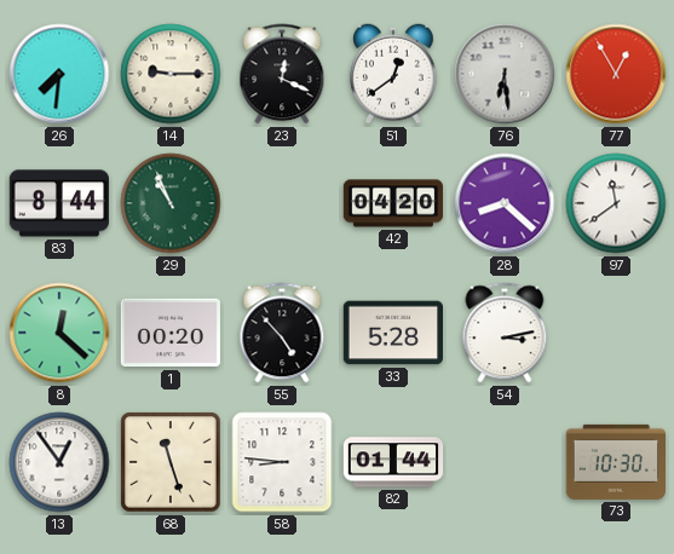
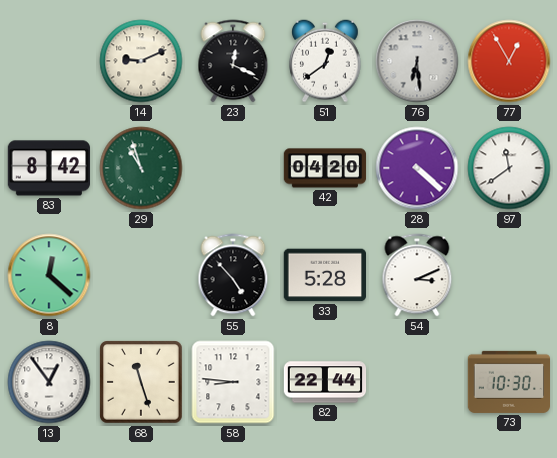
26: 7:31 -> none
14: 9:15 -> 9:11
83: 8:44 -> 8:42
29: 10:56 -> 10:57
28: 8:22 -> 4:22
1: 00:20 -> none
54: 3:13 -> 3:11
82: 01:44 -> 22:44
